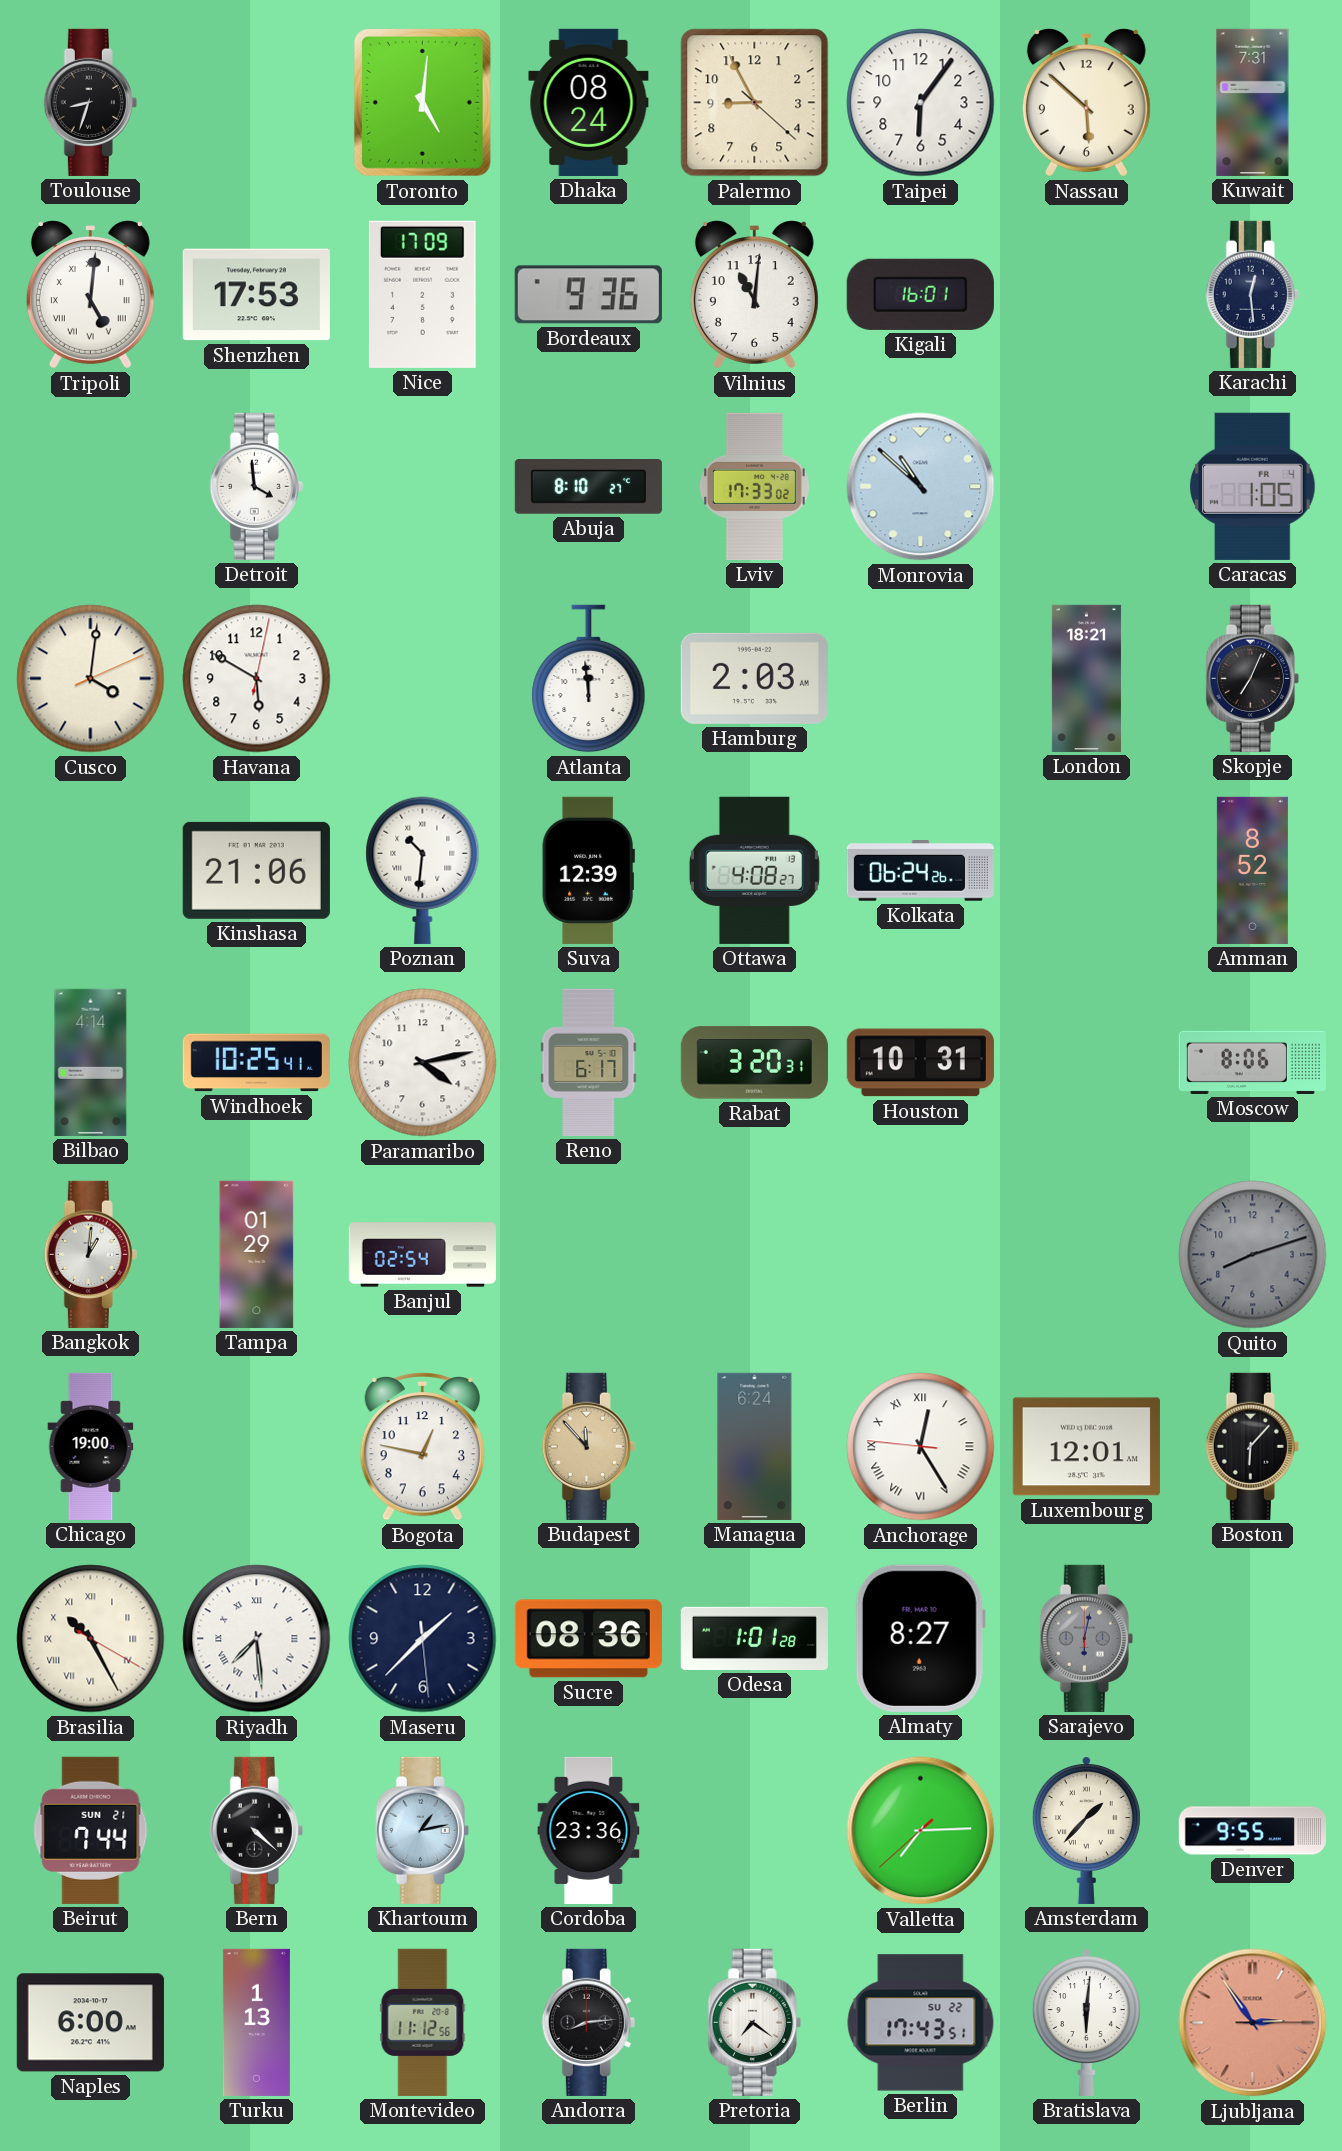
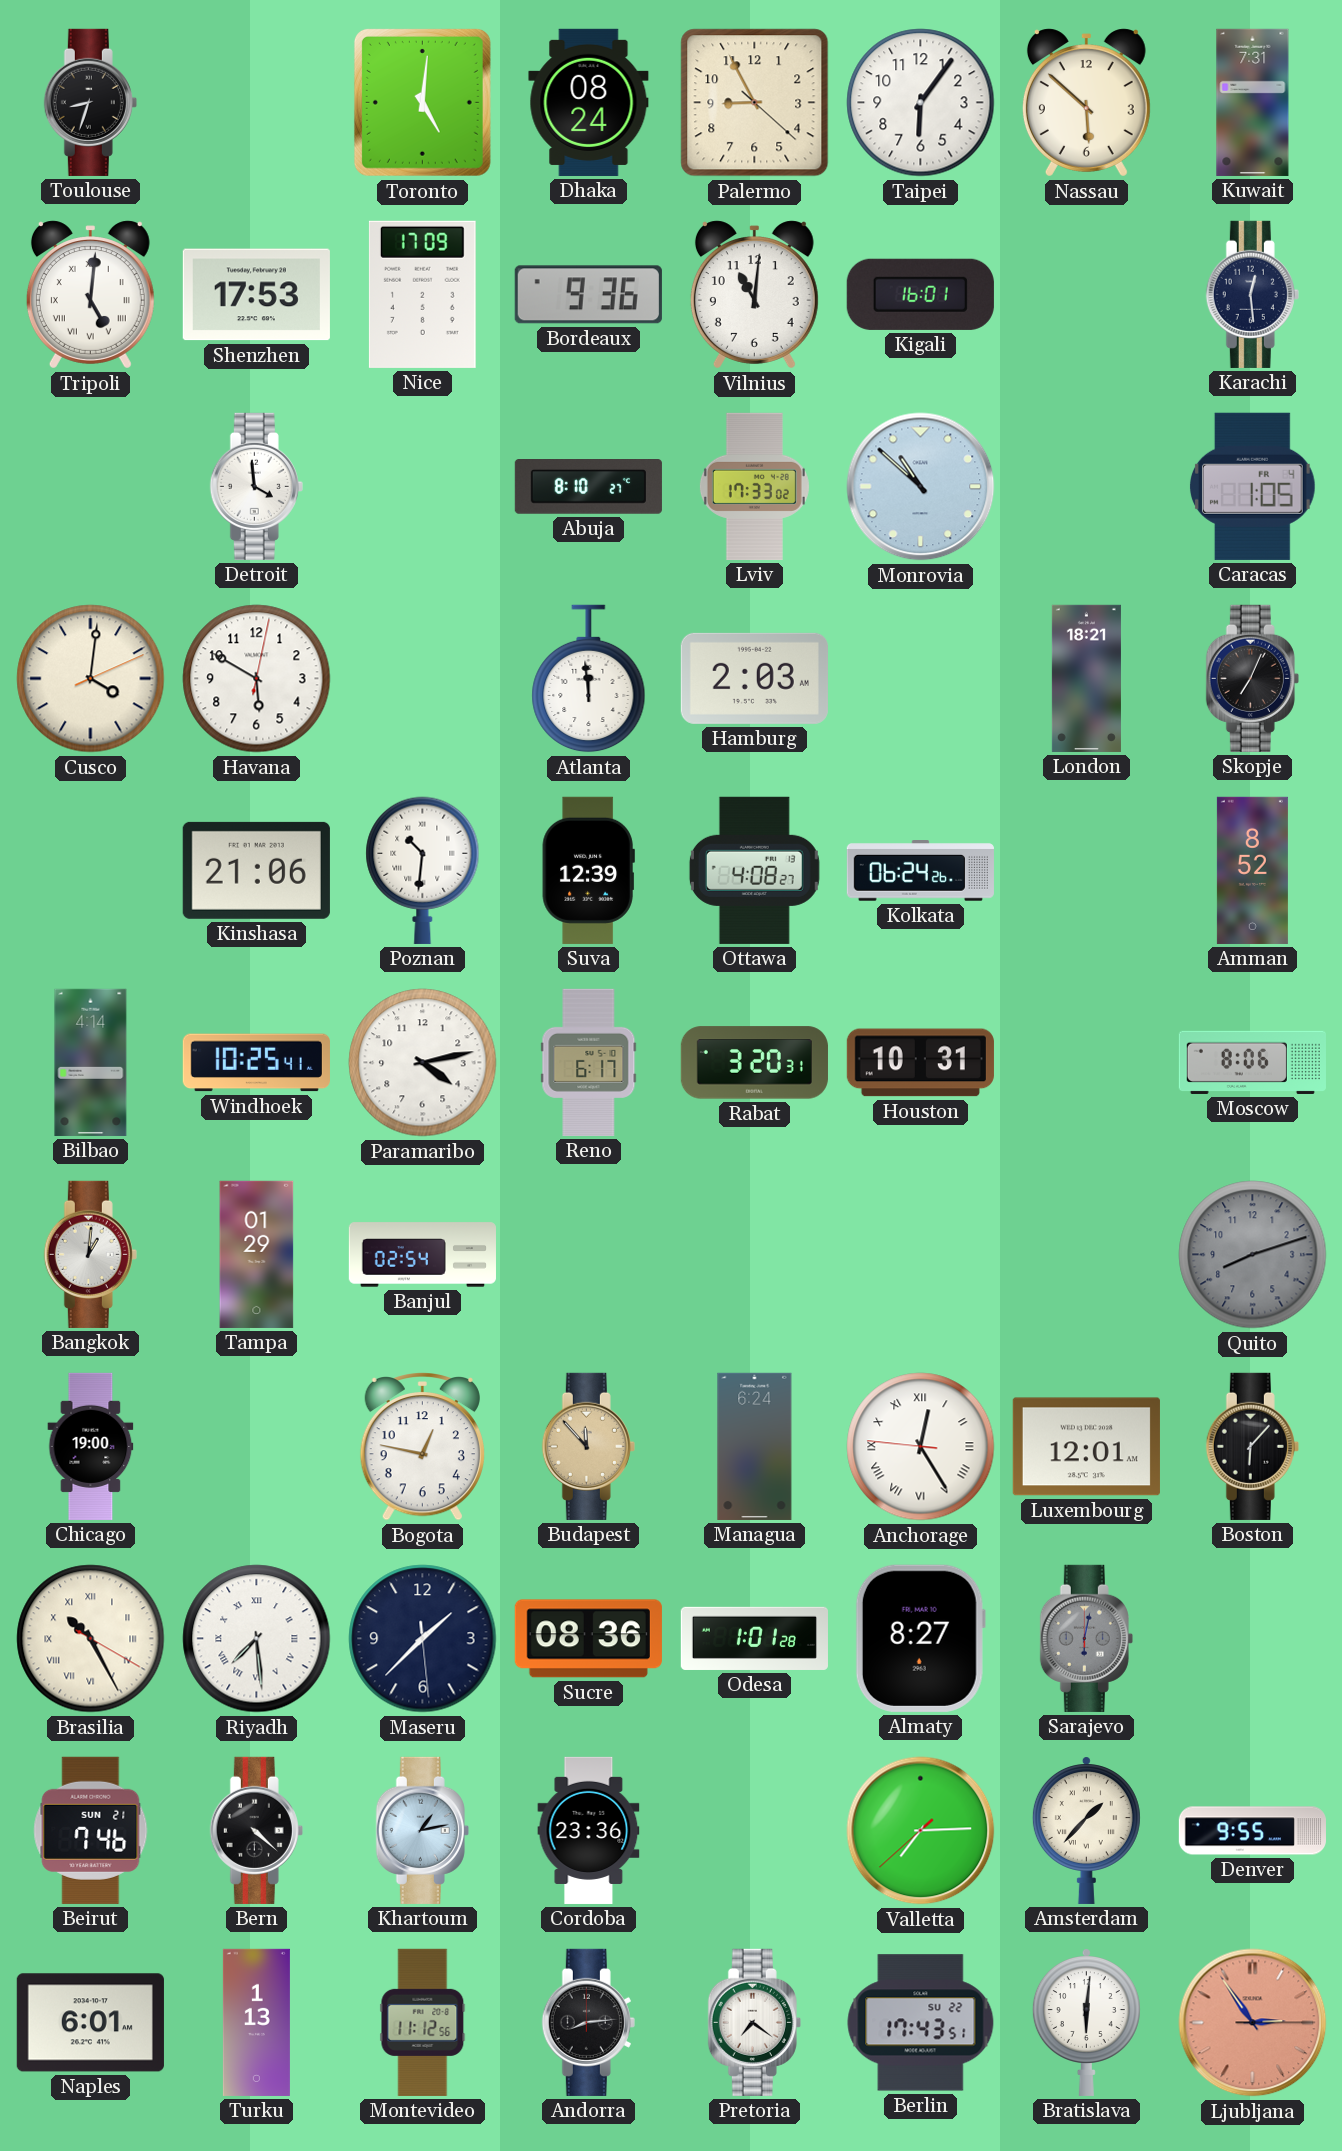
Beirut: 7:44 -> 7:46
Naples: 6:00 -> 6:01
